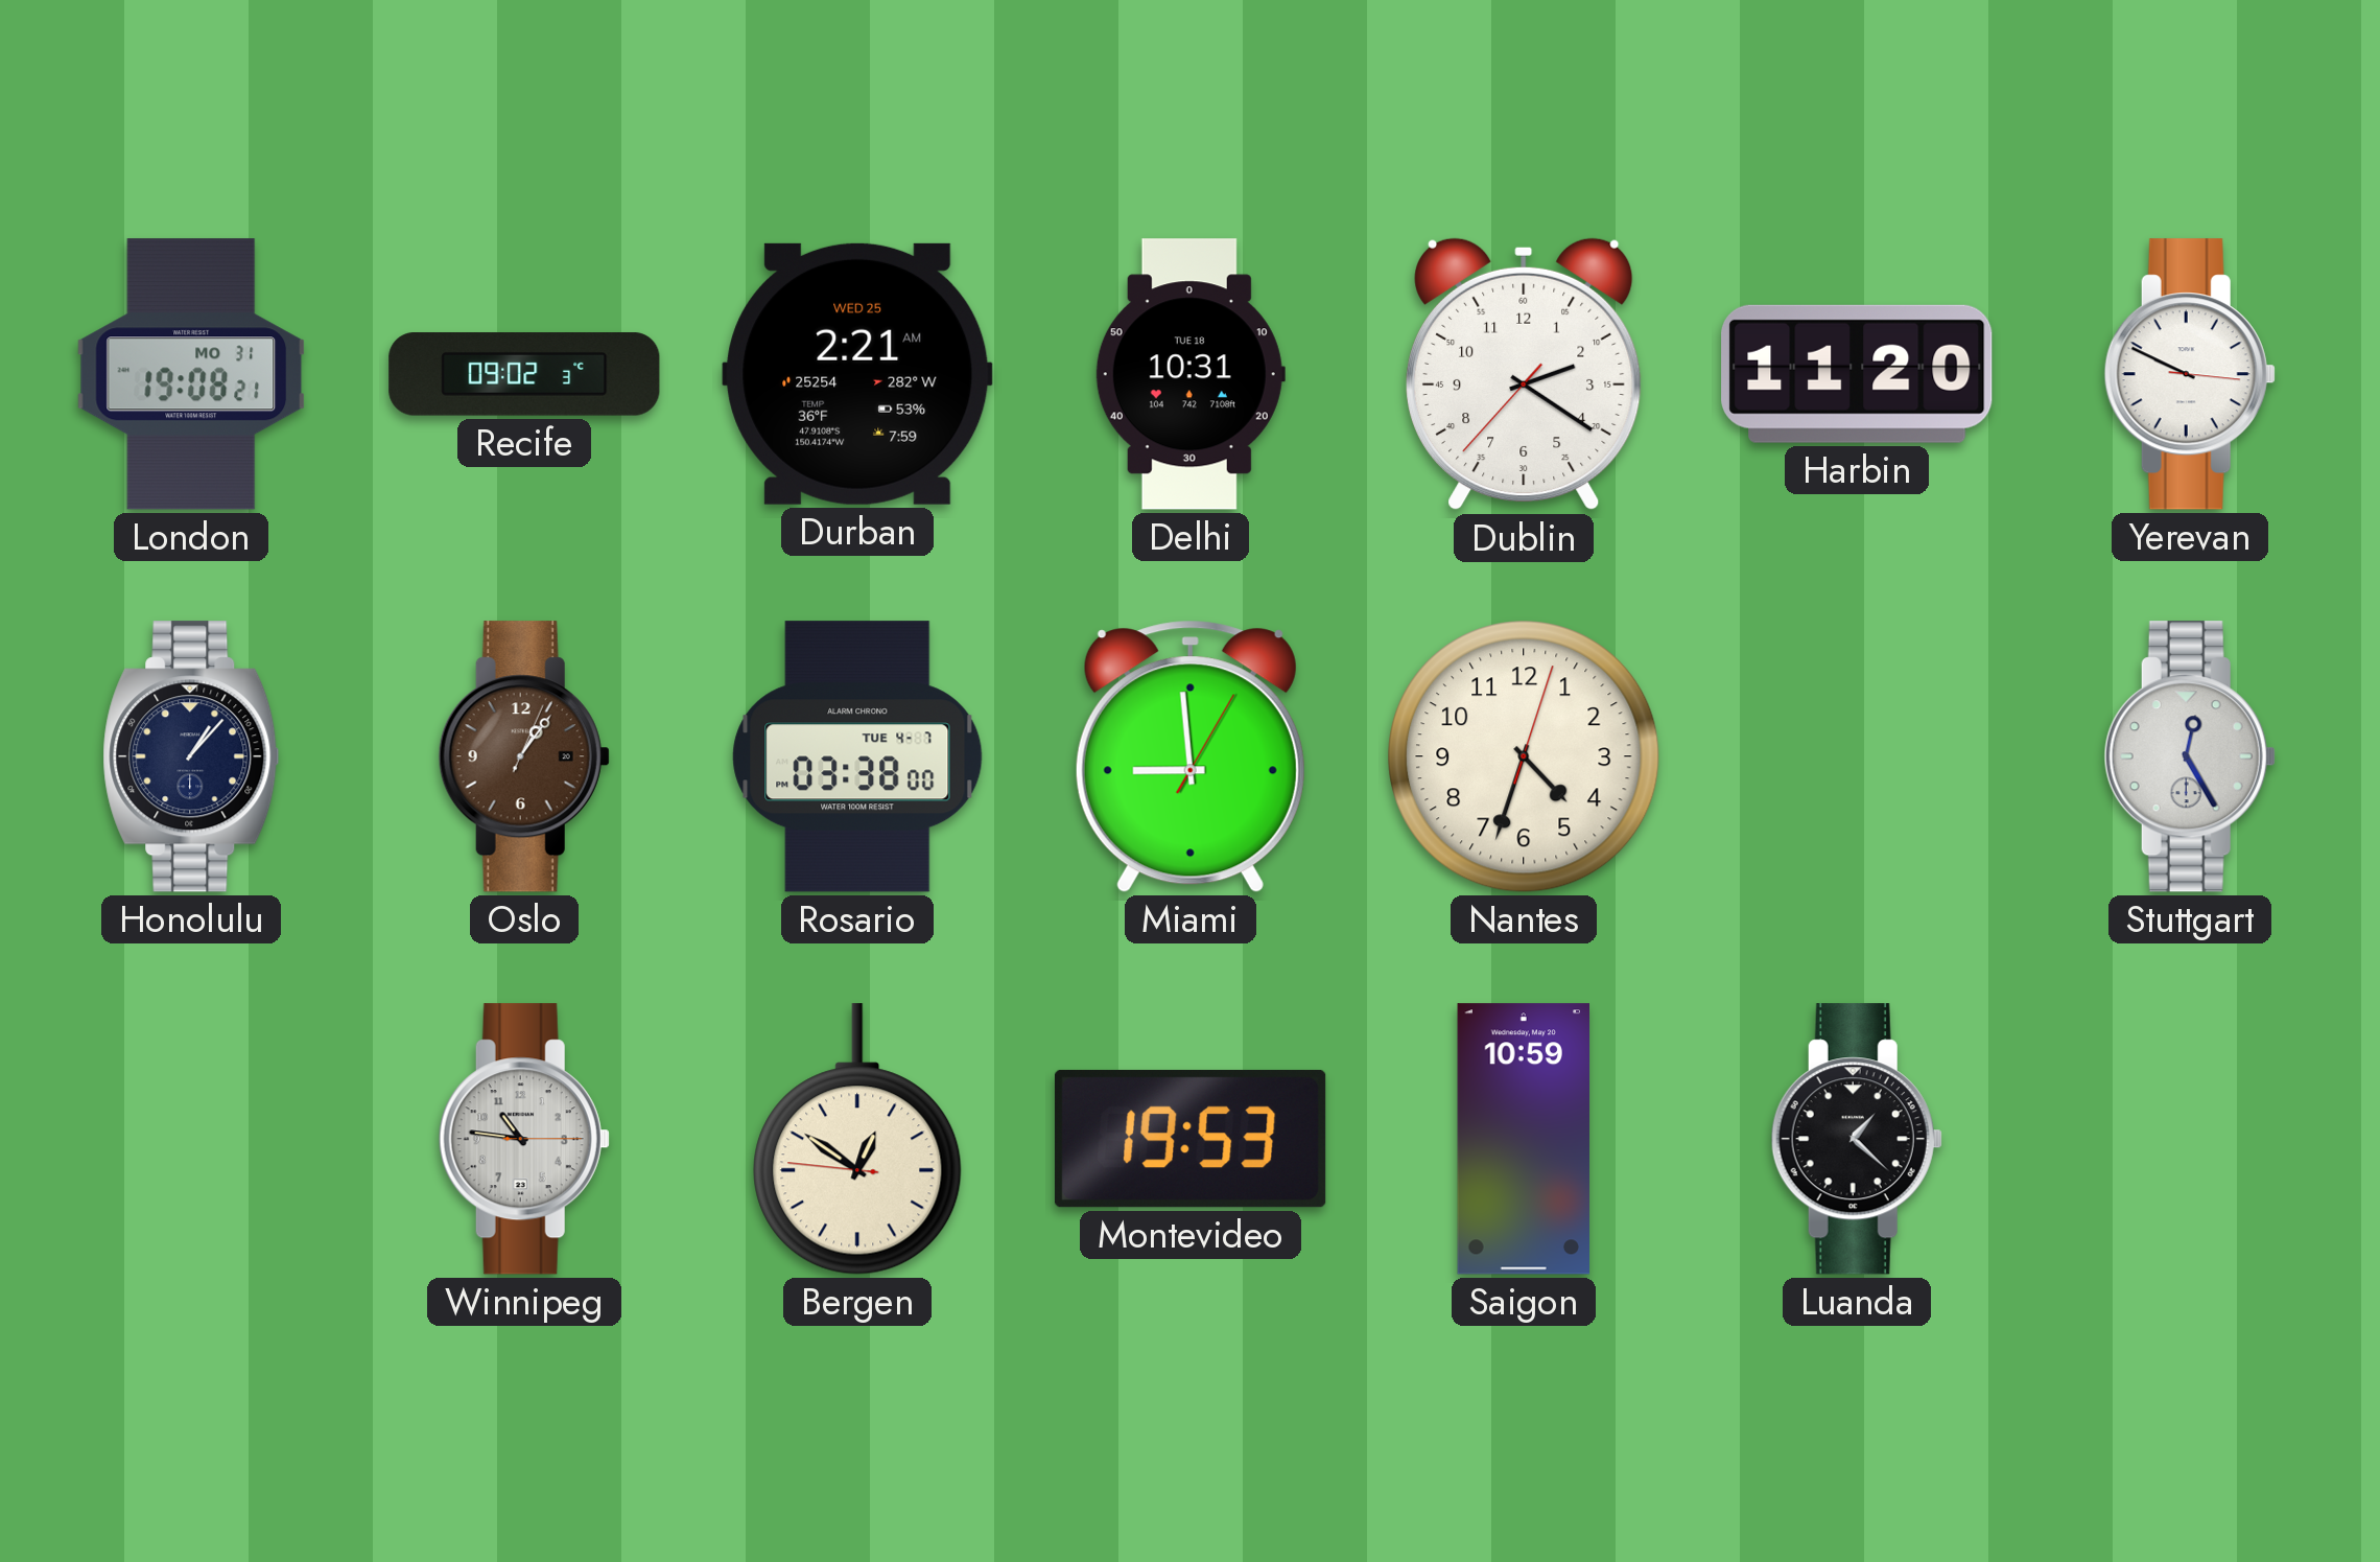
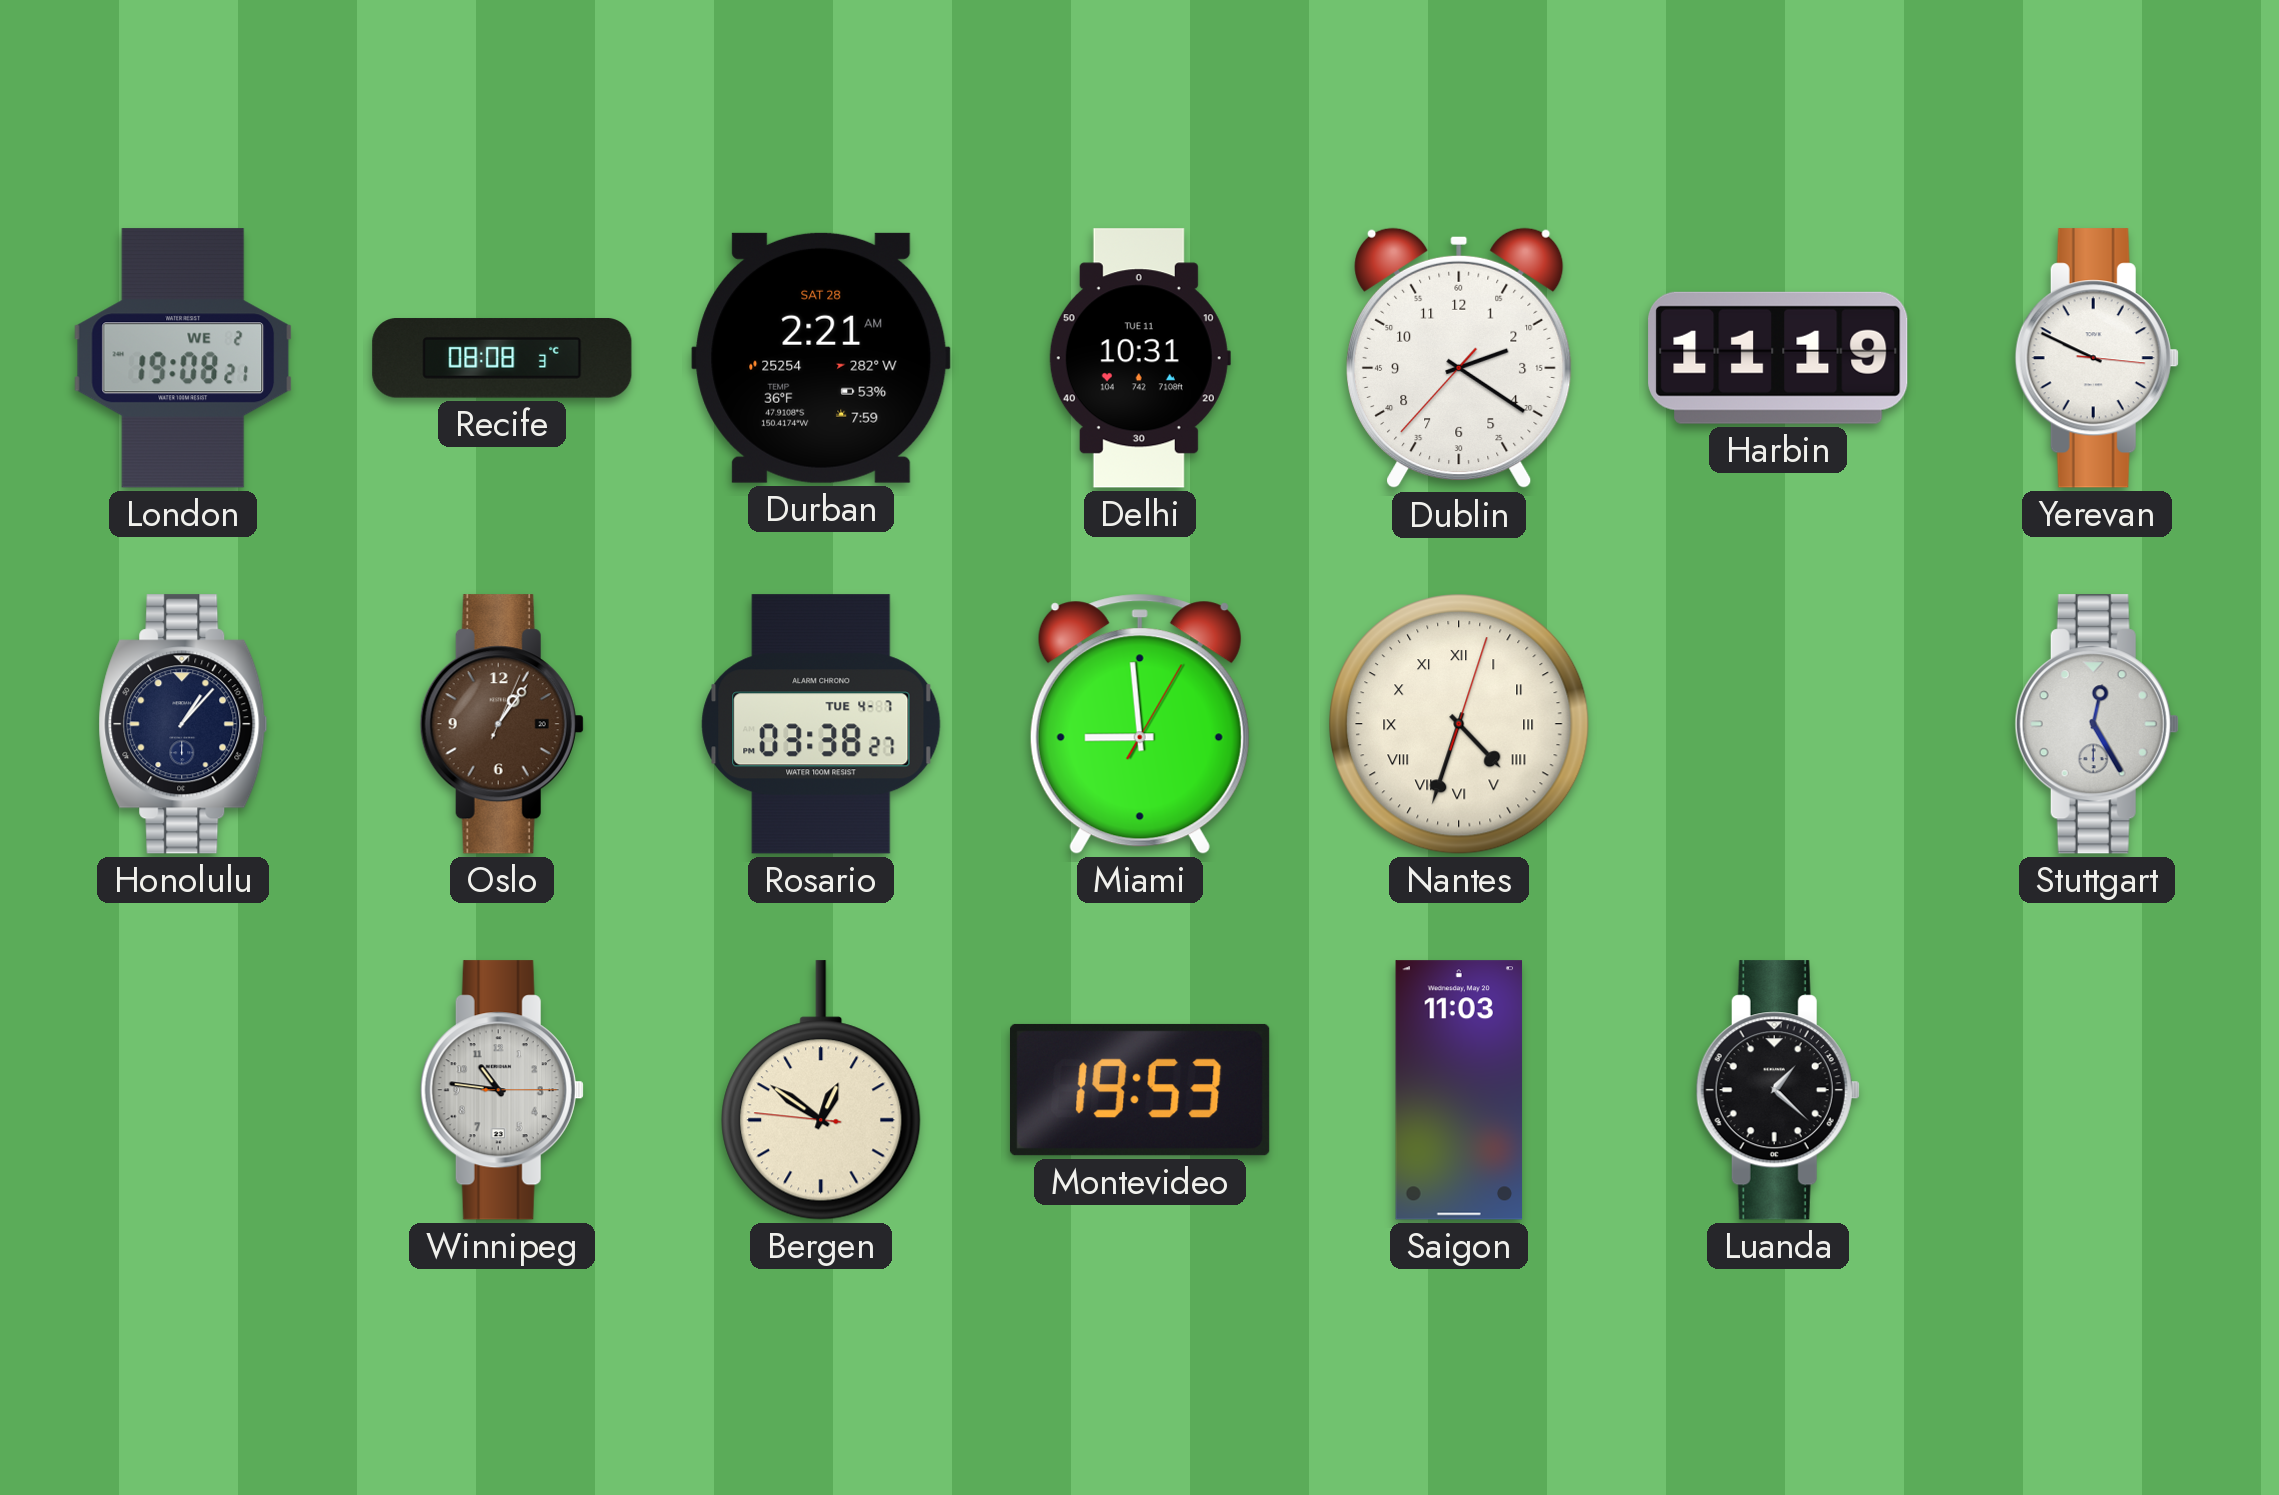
London date: MO 31 -> WE 2
Recife: 09:02 -> 08:08
Durban date: WED 25 -> SAT 28
Delhi date: TUE 18 -> TUE 11
Harbin: 11:20 -> 11:19
Rosario: 03:38:00 -> 03:38:27
Nantes numerals: Arabic -> Roman
Saigon: 10:59 -> 11:03
